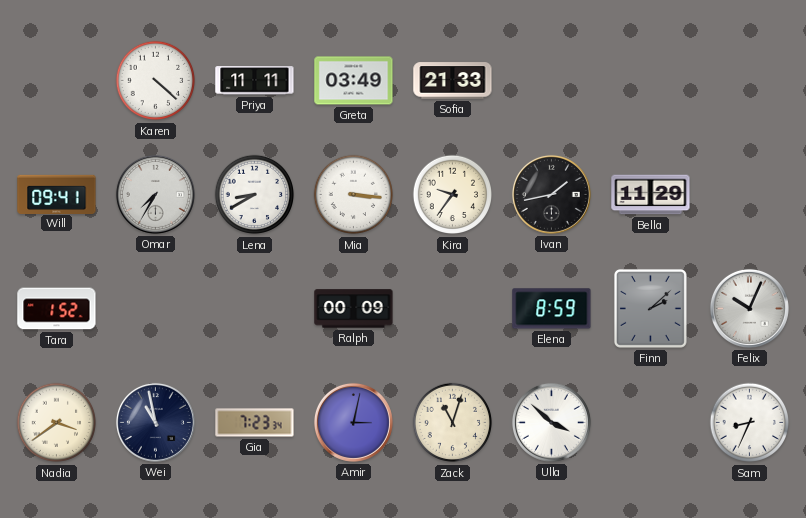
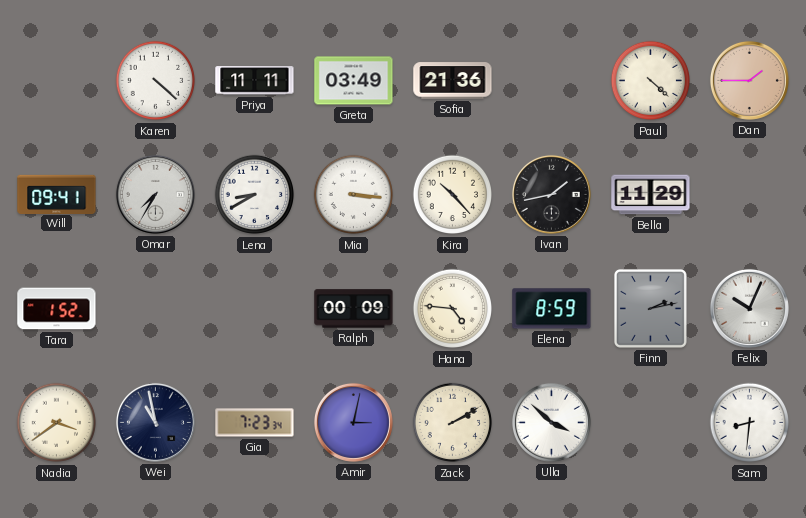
Sofia: 21:33 -> 21:36
Paul: none -> 4:22
Dan: none -> 1:45
Kira: 9:36 -> 10:23
Hana: none -> 4:46
Finn: 2:08 -> 2:13
Zack: 11:03 -> 2:10
Sam: 8:34 -> 8:31
